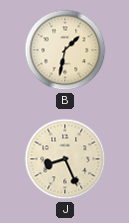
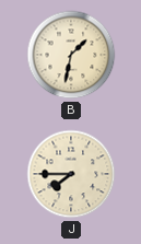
J: 8:26 -> 7:45
